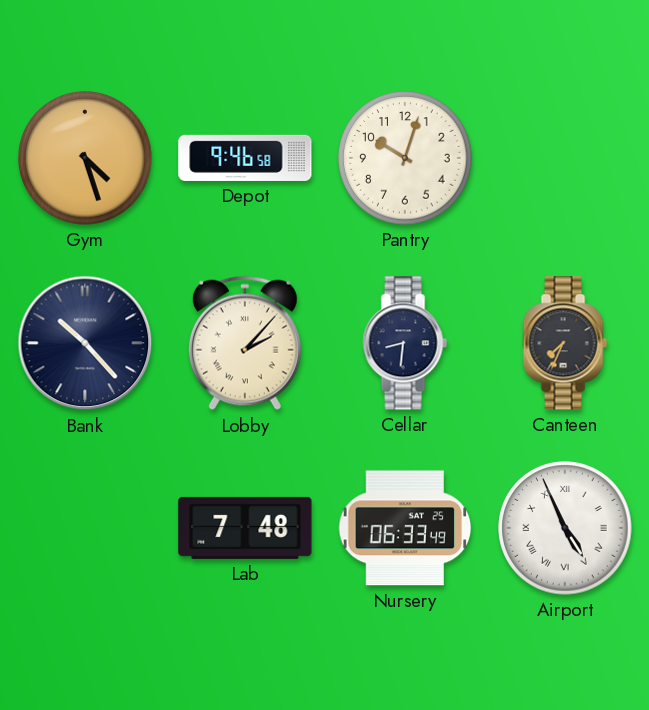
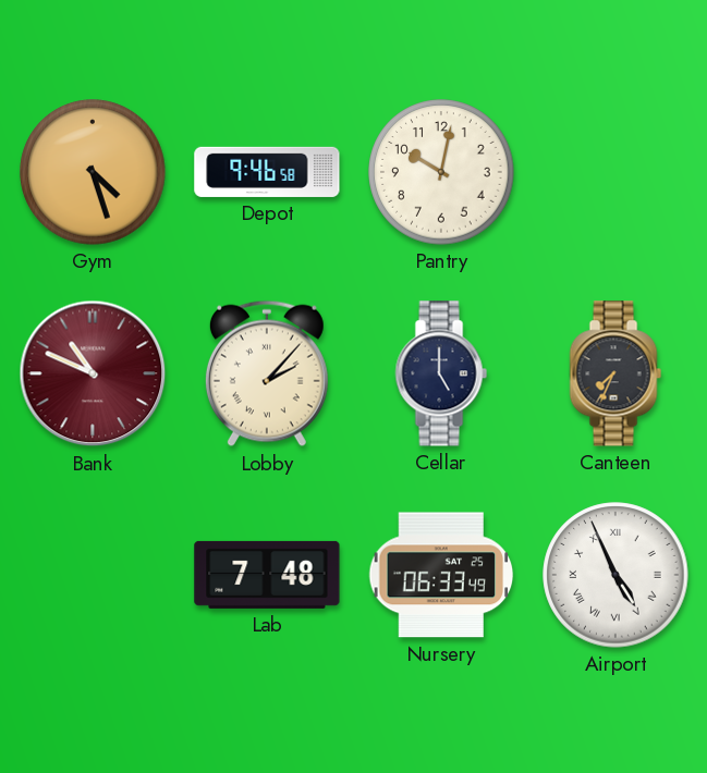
Pantry: 10:03 -> 10:02
Bank: 10:23 -> 10:49
Bank dial: navy -> burgundy
Cellar: 8:31 -> 5:00
